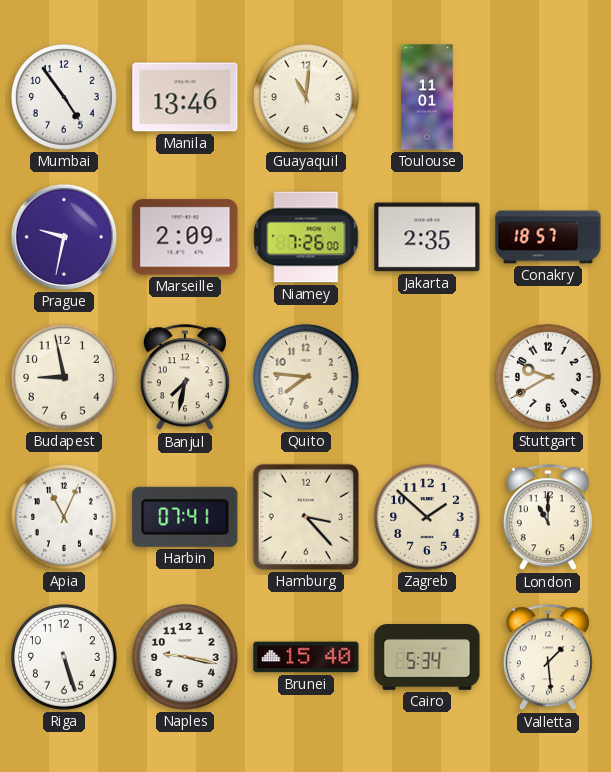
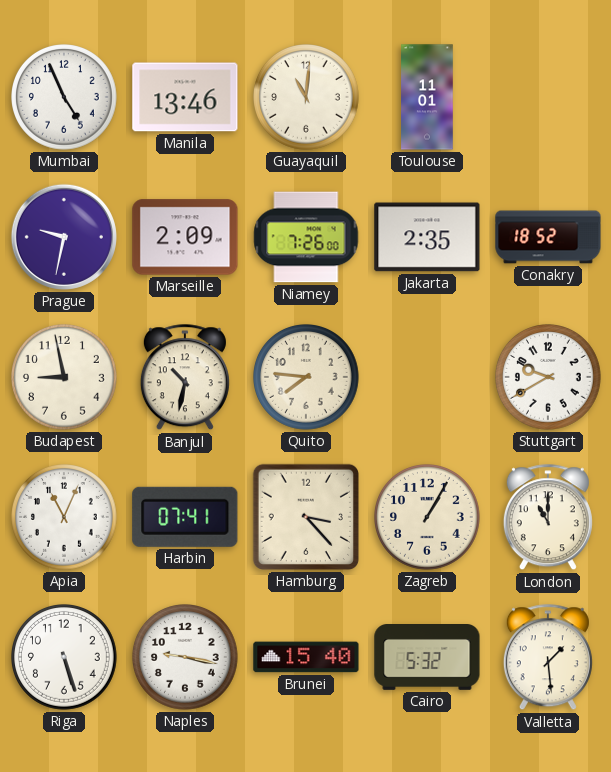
Mumbai: 4:54 -> 4:56
Conakry: 18:57 -> 18:52
Banjul: 7:32 -> 10:32
Zagreb: 1:52 -> 1:05
Cairo: 5:34 -> 5:32
